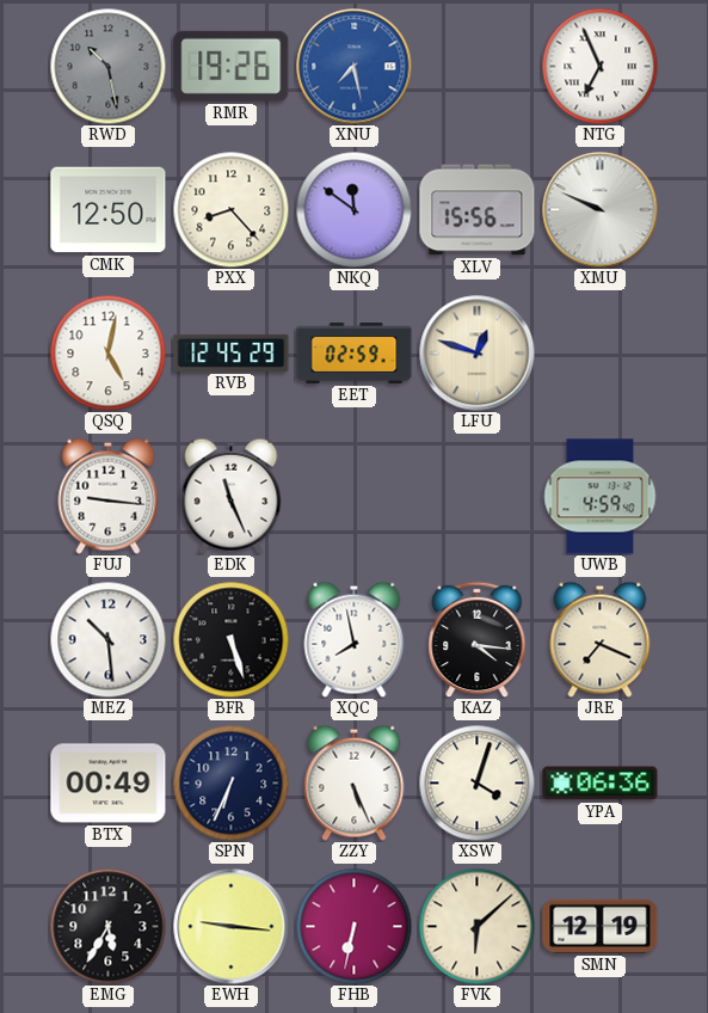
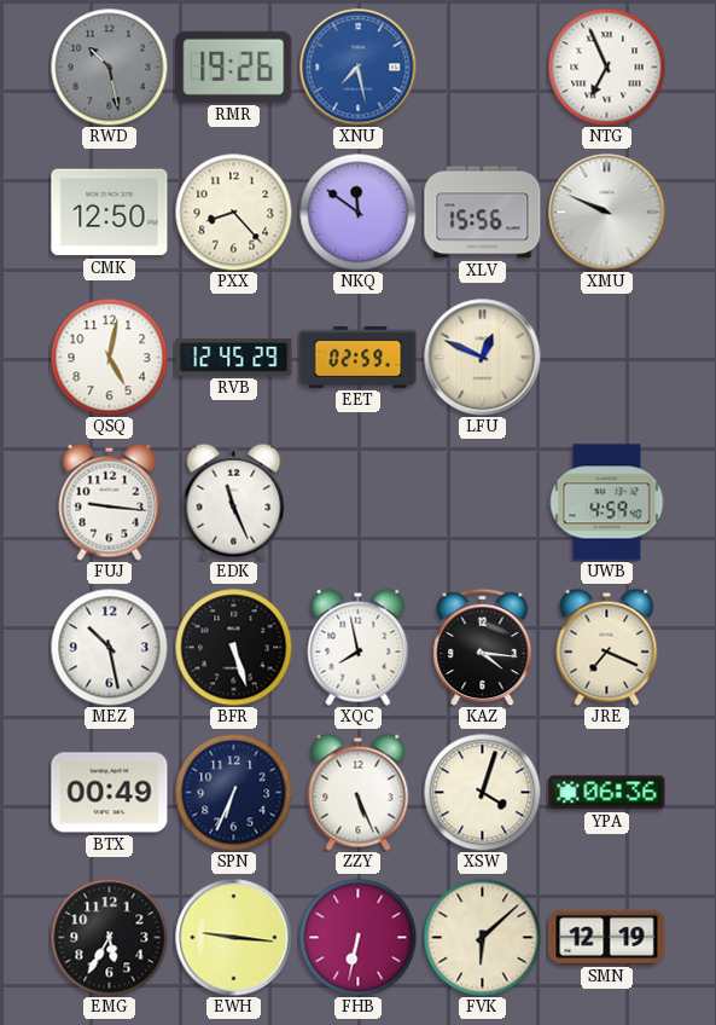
LFU: 12:48 -> 12:49
MEZ: 10:29 -> 10:28
